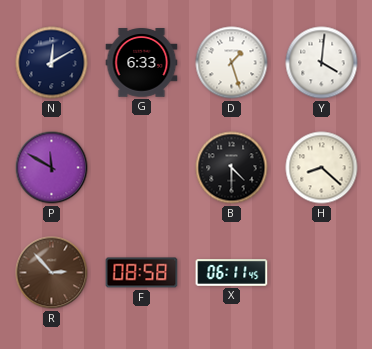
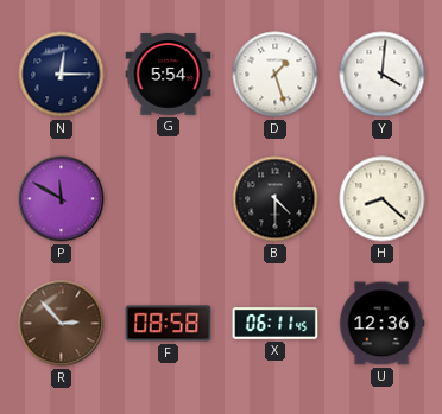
N: 12:10 -> 12:15
G: 6:33 -> 5:54
U: none -> 12:36
